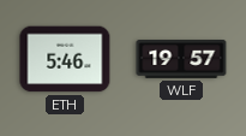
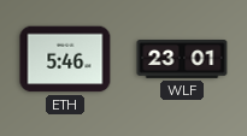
WLF: 19:57 -> 23:01
